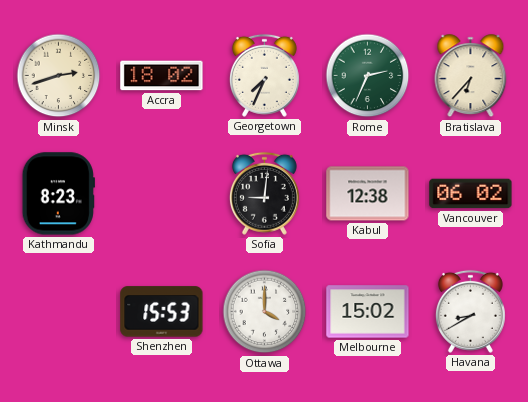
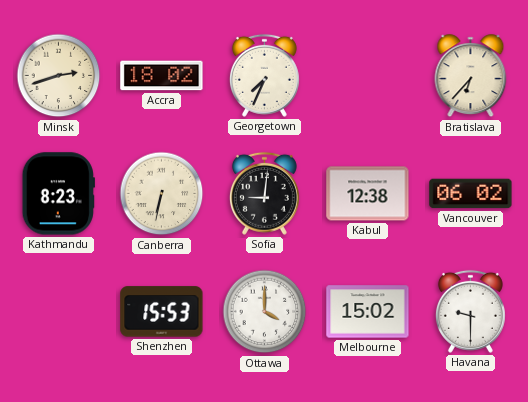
Rome: 2:34 -> none
Canberra: none -> 6:32
Havana: 8:40 -> 9:30
